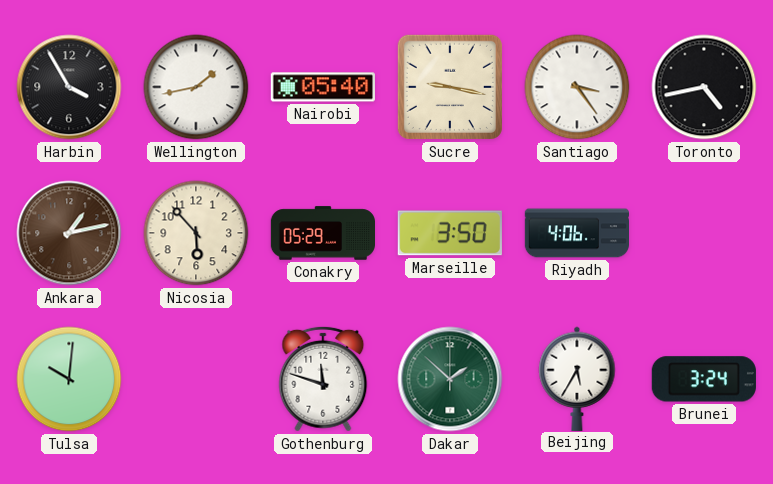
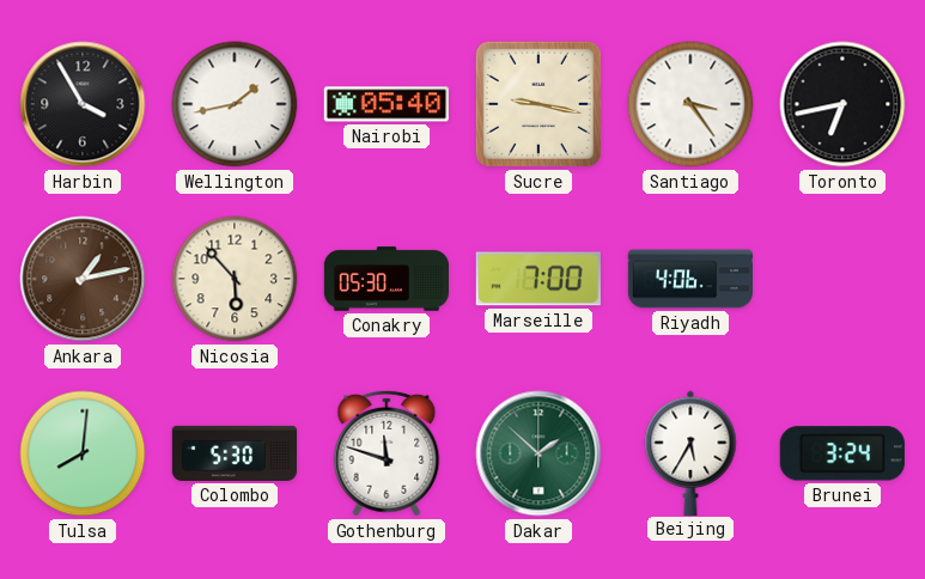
Toronto: 4:43 -> 6:43
Conakry: 05:29 -> 05:30
Marseille: 3:50 -> 7:00
Tulsa: 10:01 -> 8:01
Colombo: none -> 5:30
